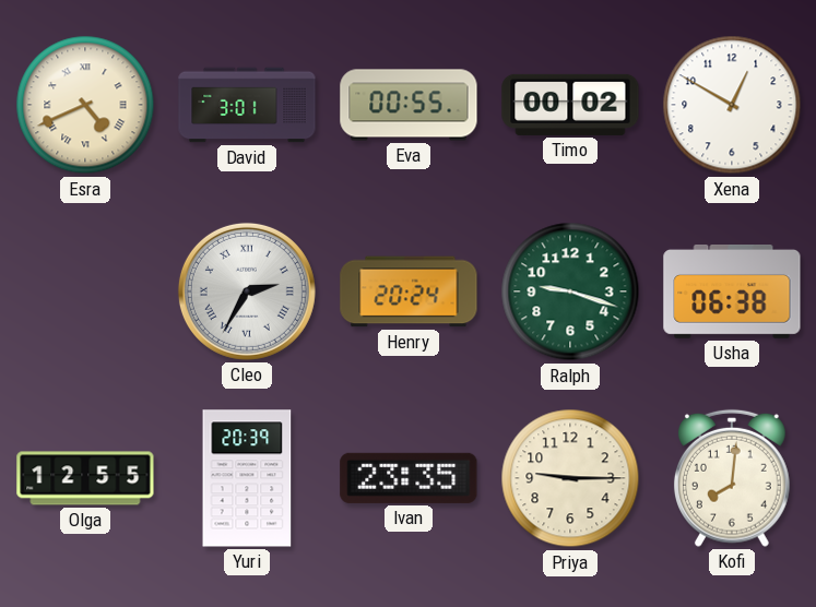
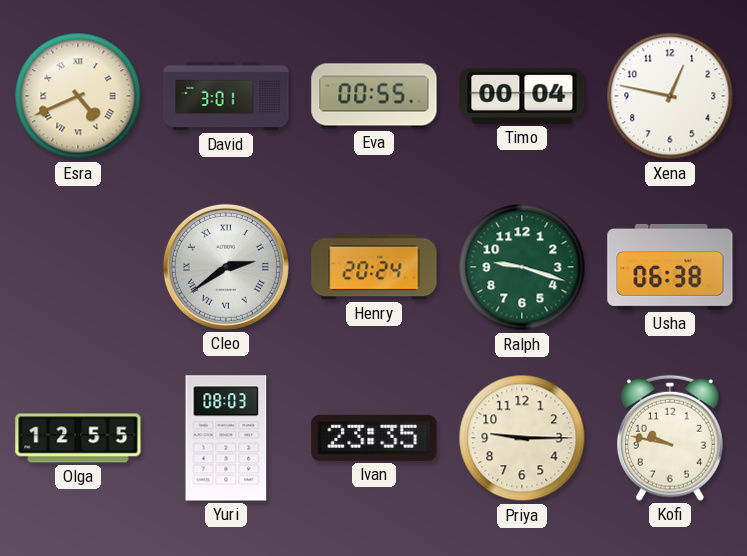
Timo: 00:02 -> 00:04
Xena: 12:50 -> 12:47
Cleo: 2:35 -> 2:39
Yuri: 20:39 -> 08:03
Kofi: 8:01 -> 9:47
